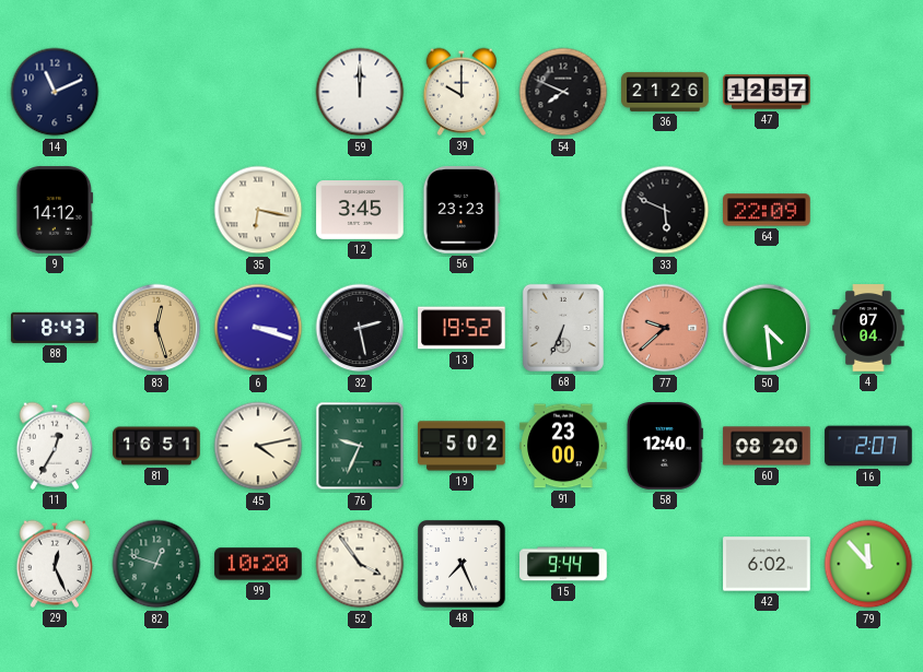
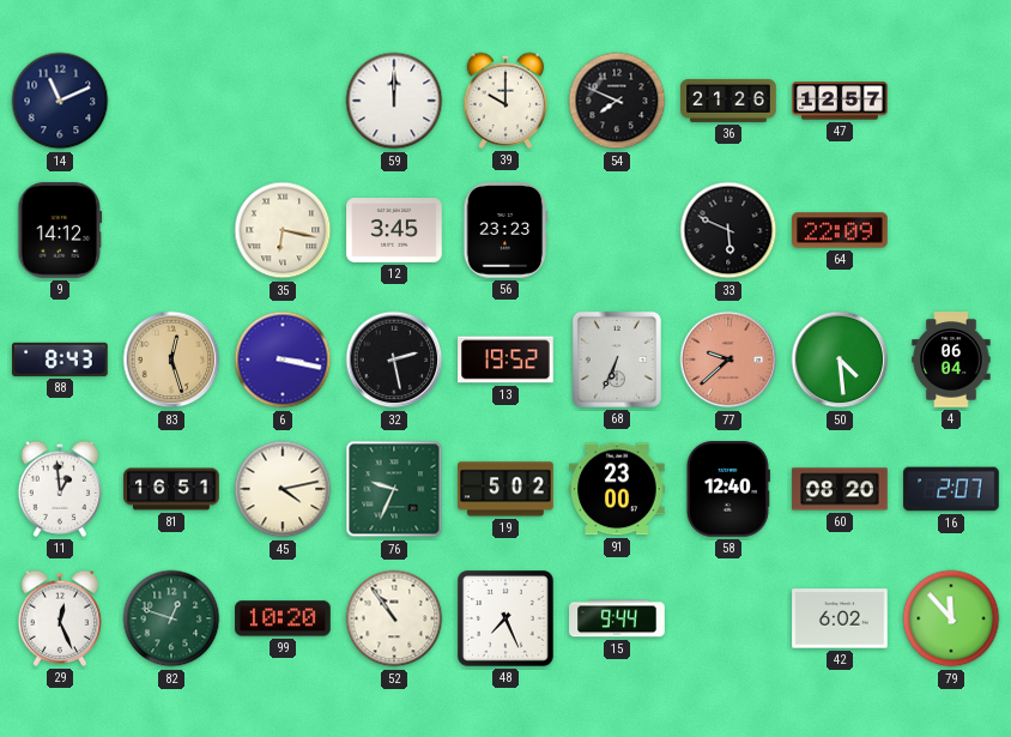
6: 3:18 -> 3:17
4: 07:04 -> 06:04
11: 12:35 -> 12:59
52: 3:54 -> 10:54
